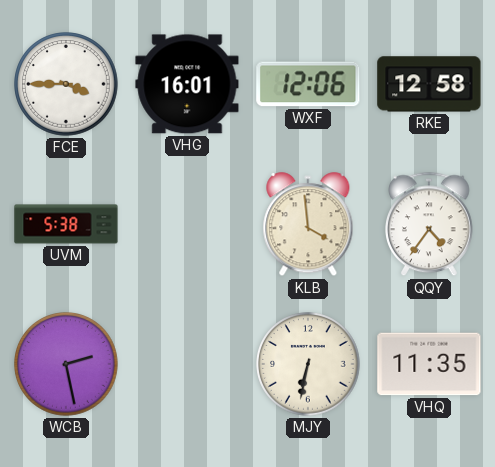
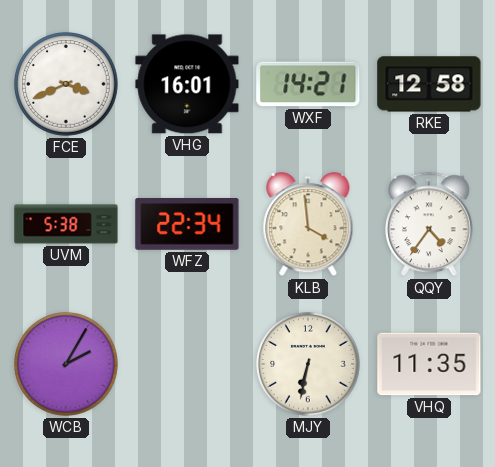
FCE: 3:45 -> 3:41
WXF: 12:06 -> 14:21
WFZ: none -> 22:34
WCB: 2:28 -> 2:05
